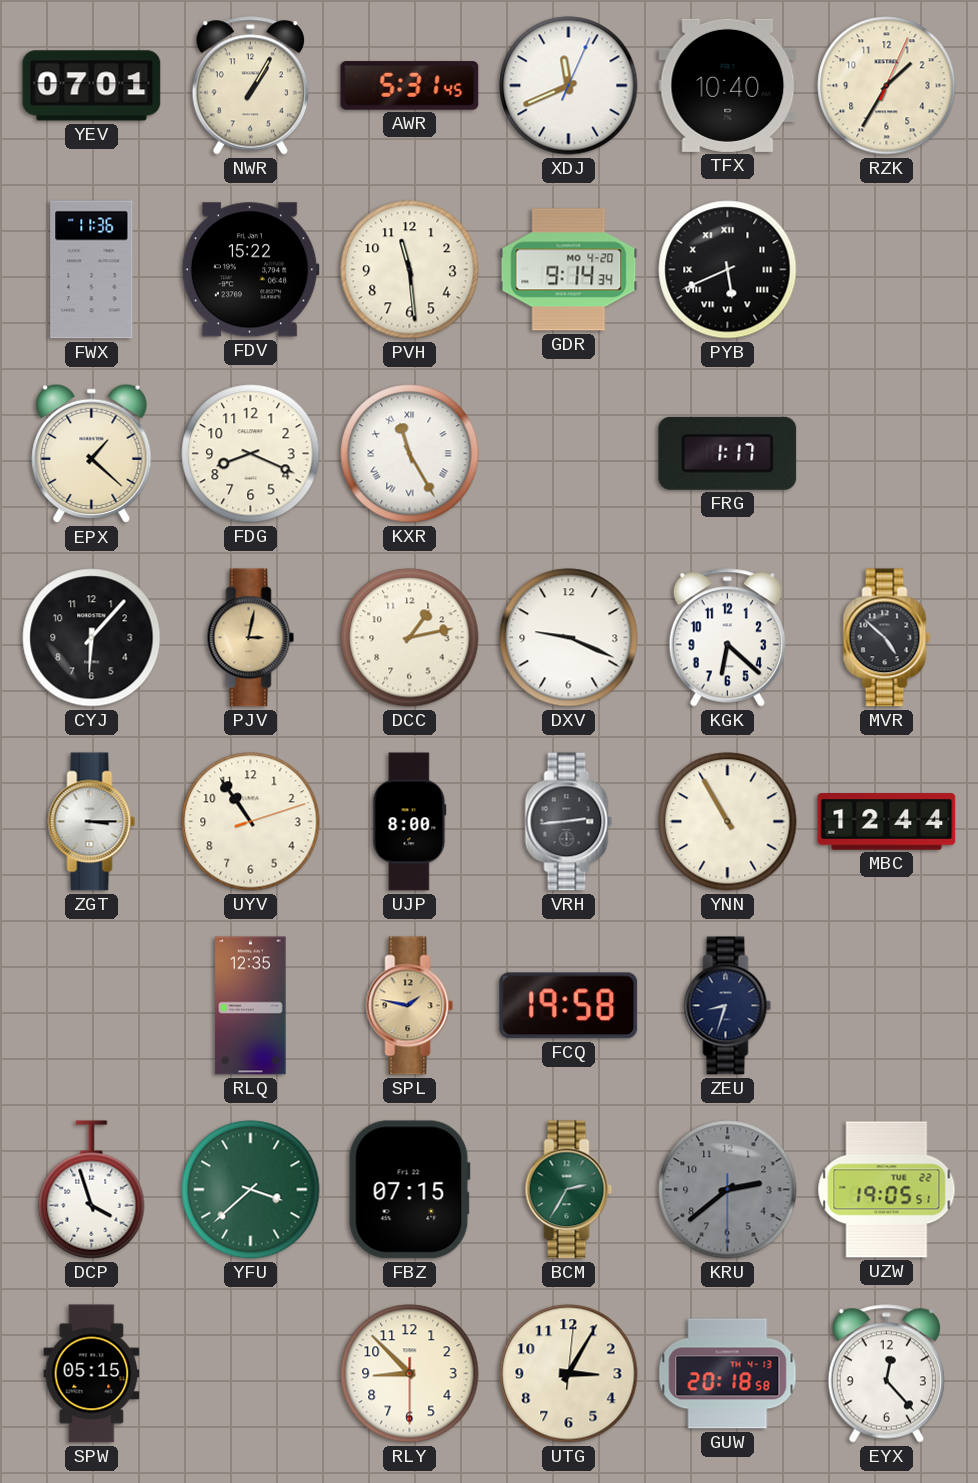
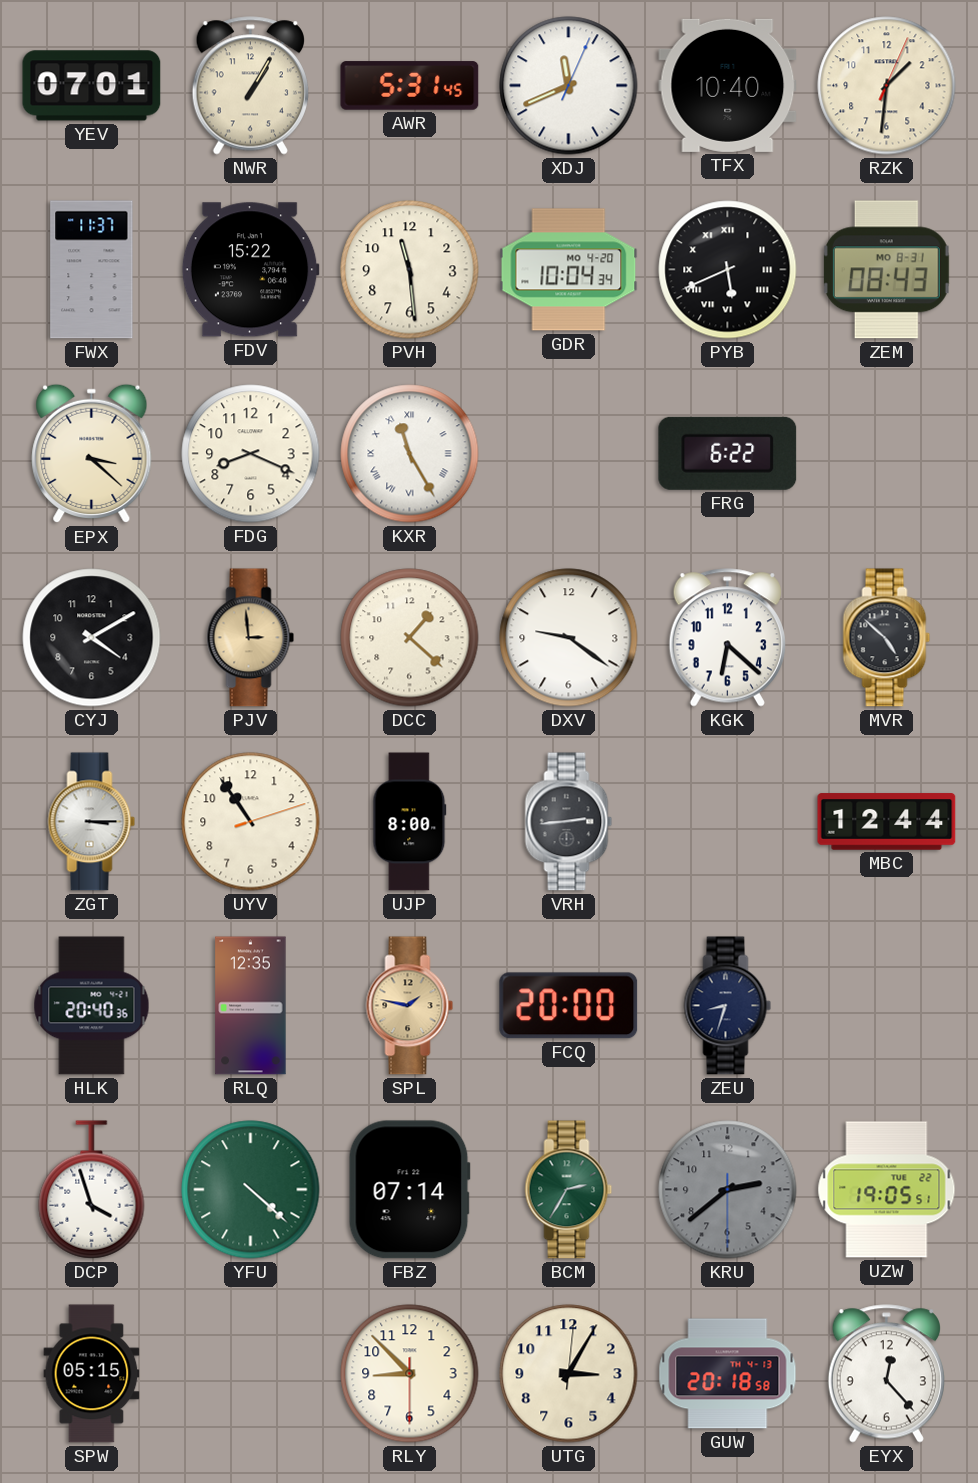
RZK: 1:35 -> 1:31
FWX: 11:36 -> 11:37
GDR: 9:14 -> 10:04
ZEM: none -> 08:43
EPX: 1:22 -> 3:22
FRG: 1:17 -> 6:22
CYJ: 6:07 -> 4:10
PJV: 3:02 -> 2:59
DCC: 1:13 -> 1:22
DXV: 9:19 -> 9:21
YNN: 10:55 -> none
HLK: none -> 20:40
FCQ: 19:58 -> 20:00
YFU: 3:38 -> 4:22
FBZ: 07:15 -> 07:14
